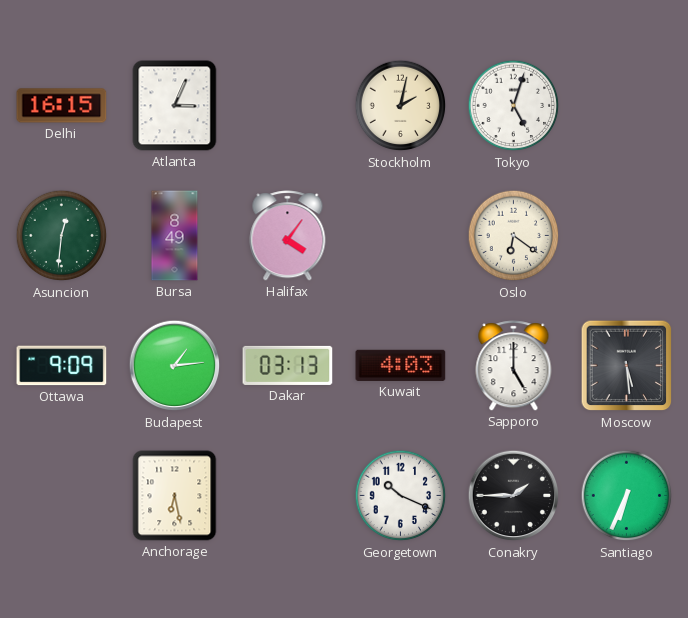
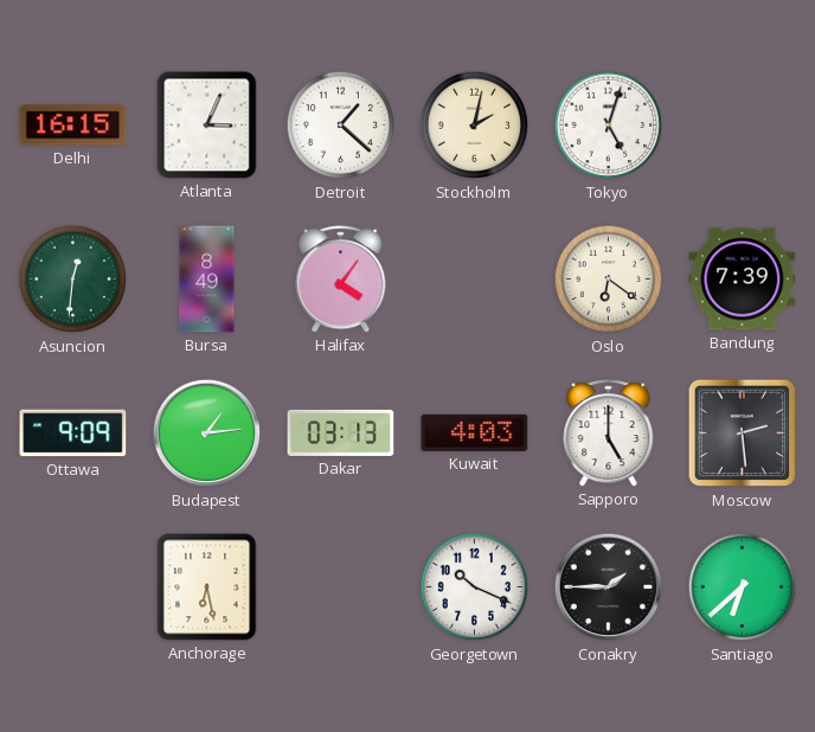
Detroit: none -> 1:22
Bandung: none -> 7:39
Moscow: 5:29 -> 2:29
Santiago: 6:34 -> 6:38
